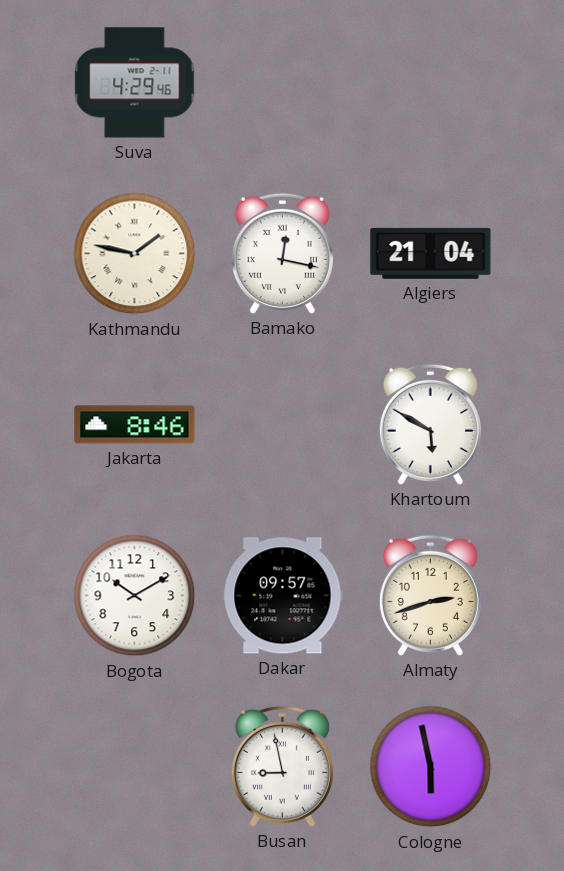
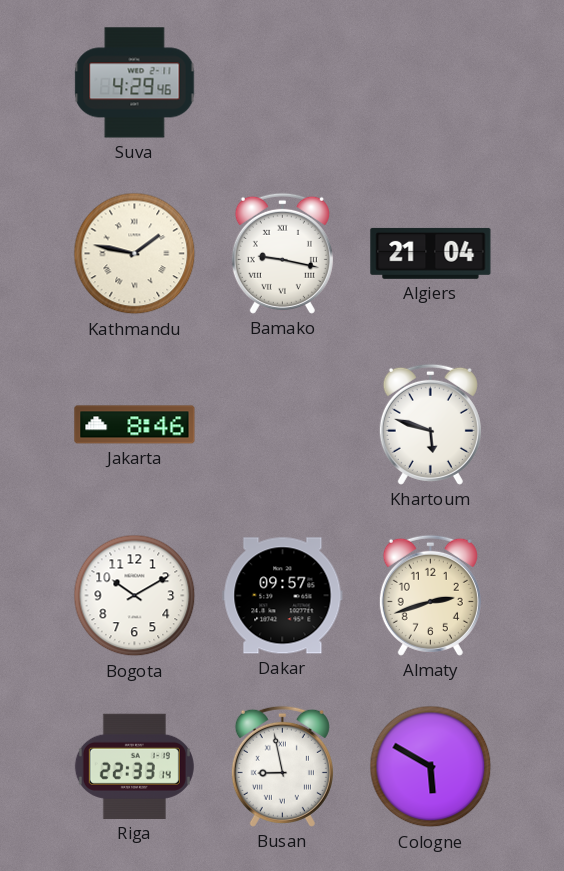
Bamako: 12:17 -> 9:17
Khartoum: 5:50 -> 5:48
Riga: none -> 22:33
Cologne: 5:58 -> 5:50
